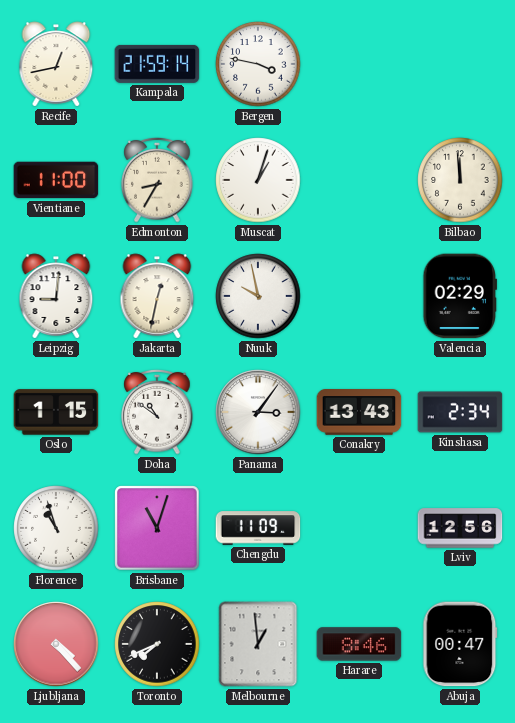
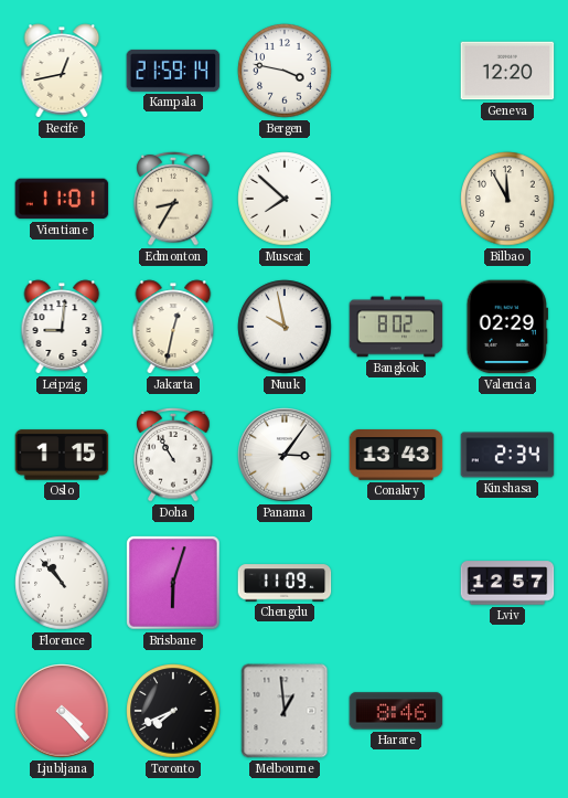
Geneva: none -> 12:20
Vientiane: 11:00 -> 11:01
Muscat: 1:03 -> 7:52
Bilbao: 11:59 -> 11:55
Bangkok: none -> 8:02
Doha: 10:51 -> 10:55
Florence: 10:57 -> 10:53
Brisbane: 11:03 -> 6:03
Lviv: 12:56 -> 12:57
Abuja: 00:47 -> none
